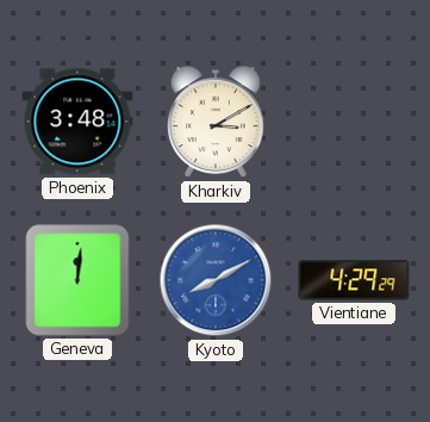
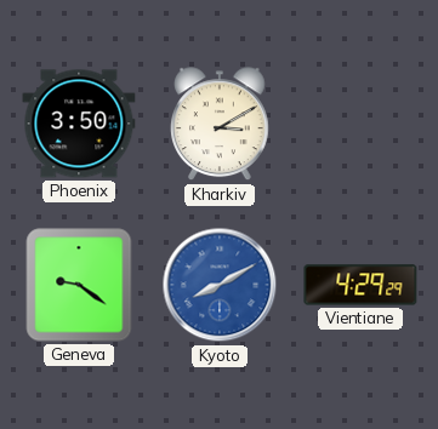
Phoenix: 3:48 -> 3:50
Geneva: 12:01 -> 9:21
